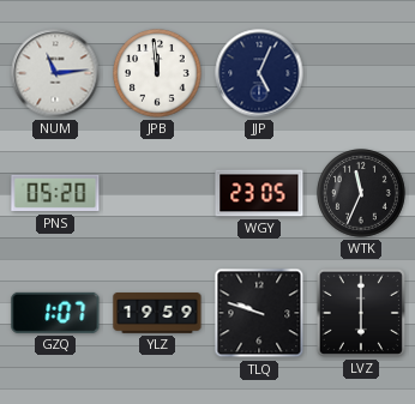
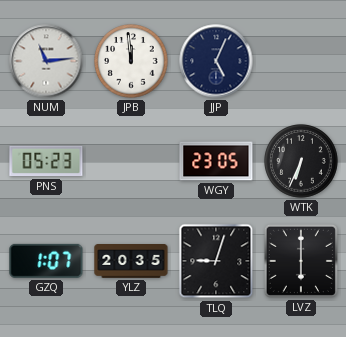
PNS: 05:20 -> 05:23
WTK: 11:34 -> 6:34
YLZ: 19:59 -> 20:35
TLQ: 9:48 -> 9:03
